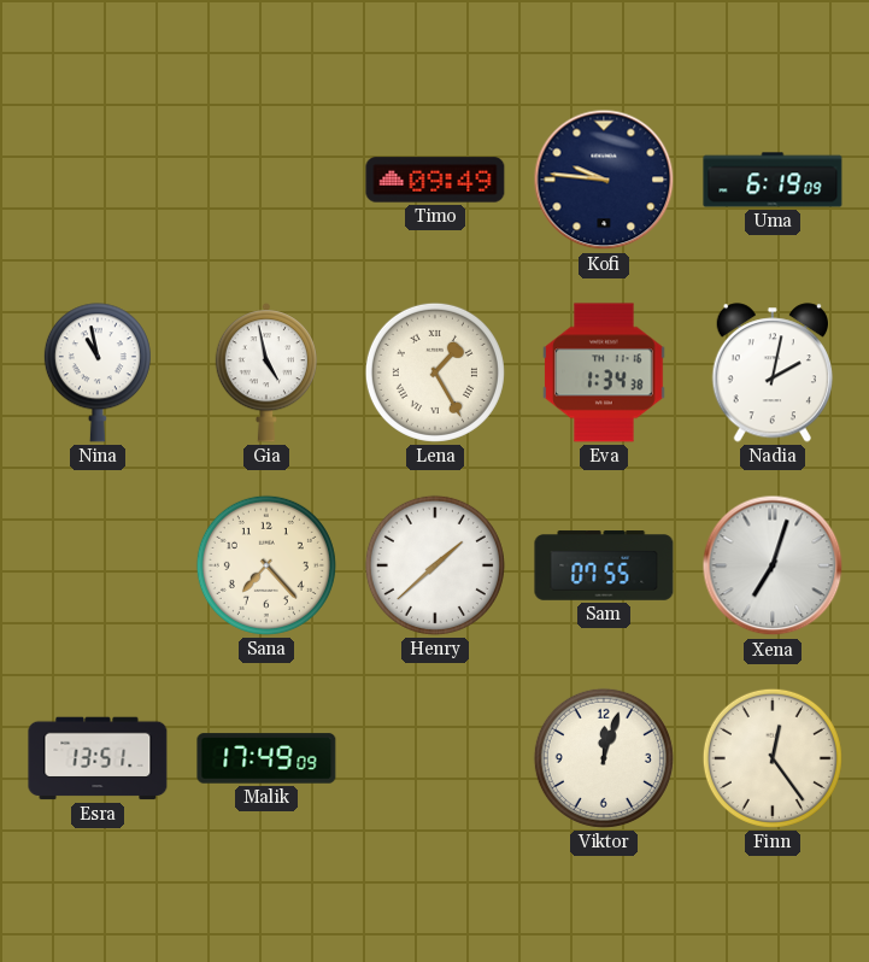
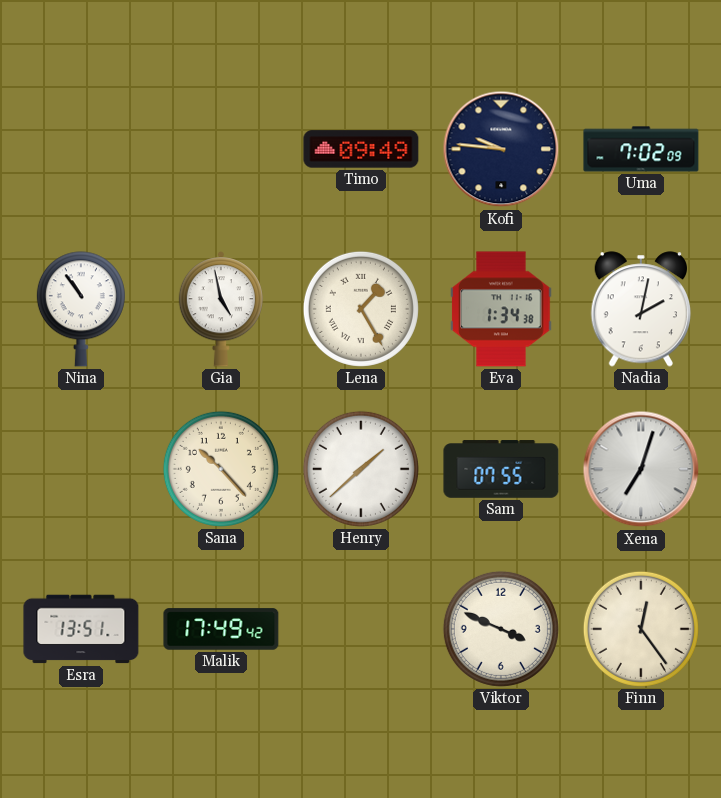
Uma: 6:19 -> 7:02
Nina: 10:58 -> 10:54
Sana: 7:23 -> 10:23
Malik: 17:49:09 -> 17:49:42
Viktor: 12:03 -> 3:49
